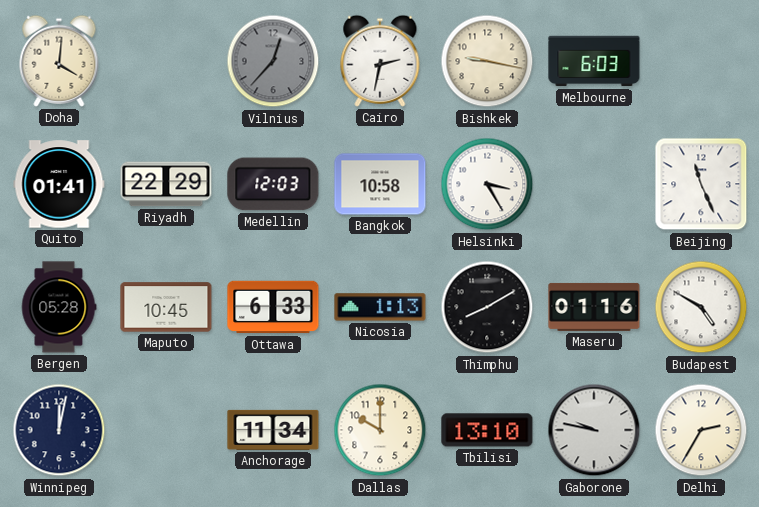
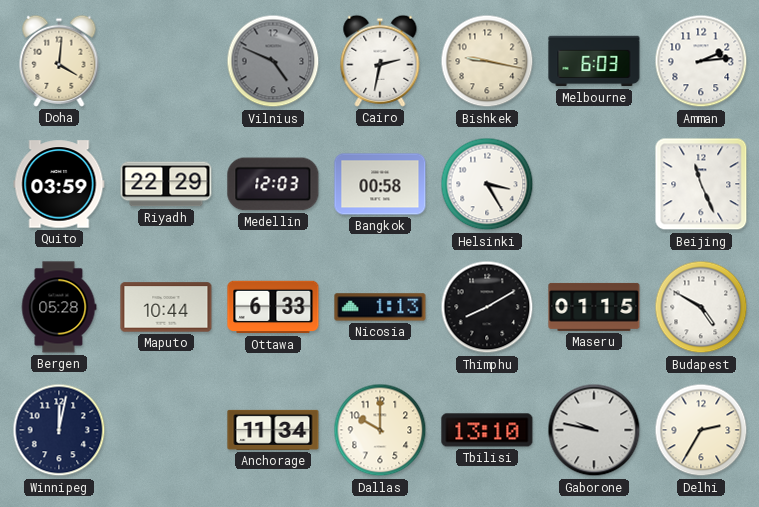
Vilnius: 12:37 -> 4:49
Amman: none -> 2:14
Quito: 01:41 -> 03:59
Bangkok: 10:58 -> 00:58
Maputo: 10:45 -> 10:44
Maseru: 01:16 -> 01:15
